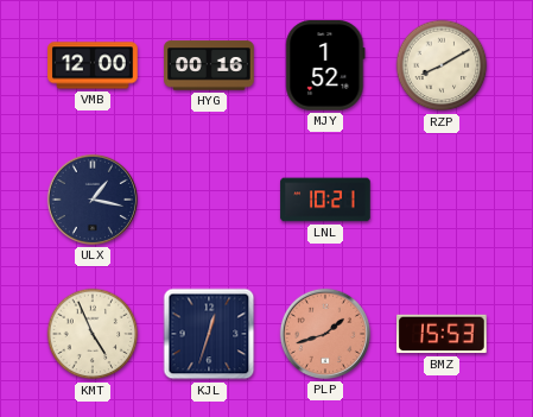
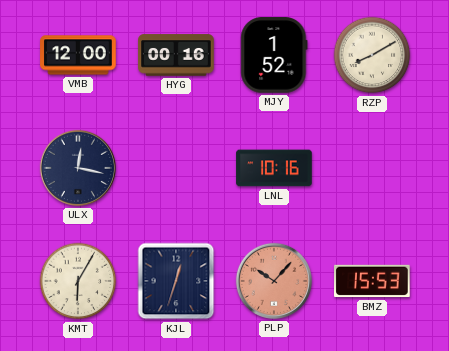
ULX: 1:17 -> 12:17
LNL: 10:21 -> 10:16
KMT: 4:56 -> 6:05
PLP: 1:42 -> 10:07
